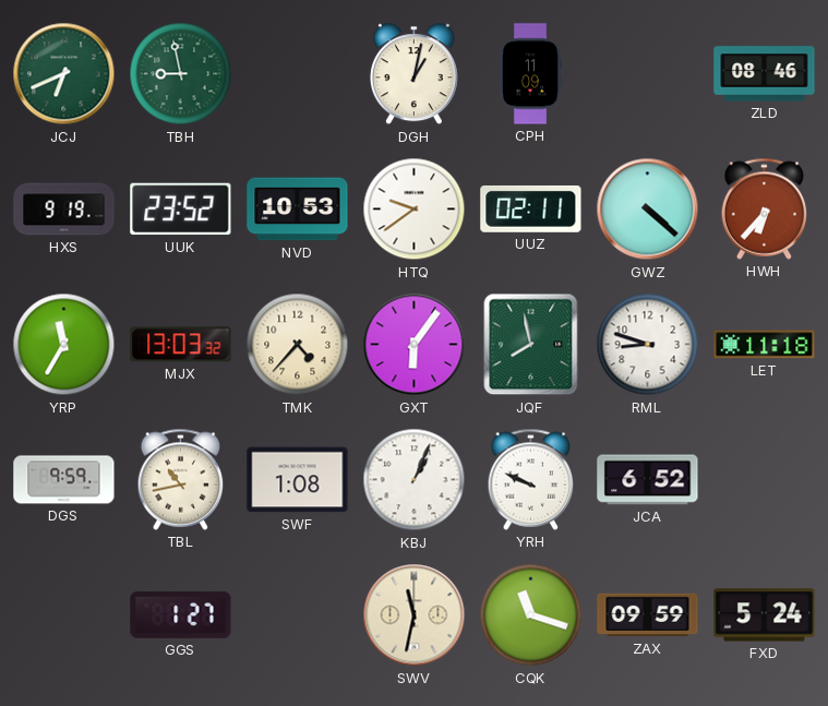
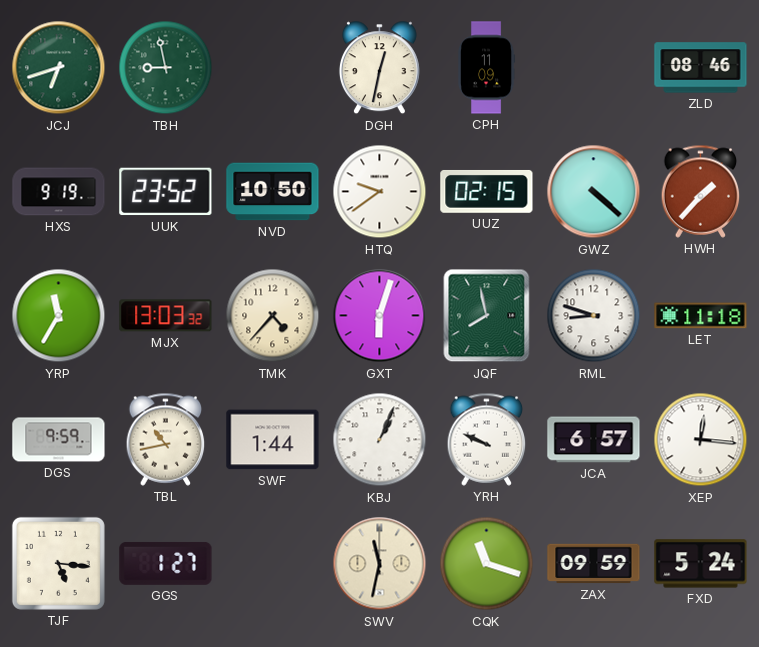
JCJ: 6:41 -> 6:42
DGH: 1:02 -> 12:32
NVD: 10:53 -> 10:50
UUZ: 02:11 -> 02:15
HWH: 6:37 -> 1:37
GXT: 6:06 -> 6:03
SWF: 1:08 -> 1:44
JCA: 6:52 -> 6:57
XEP: none -> 12:16
TJF: none -> 5:16
